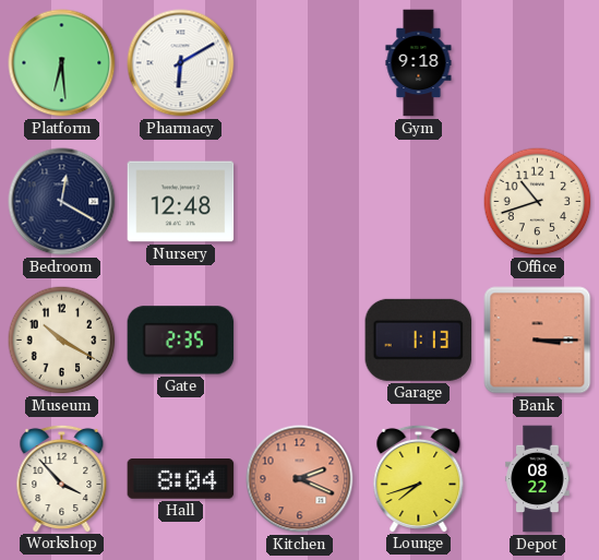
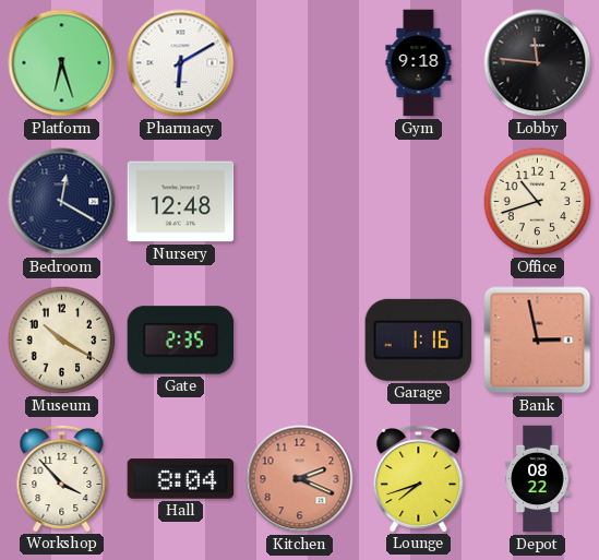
Platform: 6:29 -> 6:27
Lobby: none -> 11:46
Garage: 1:13 -> 1:16
Bank: 3:15 -> 2:58
